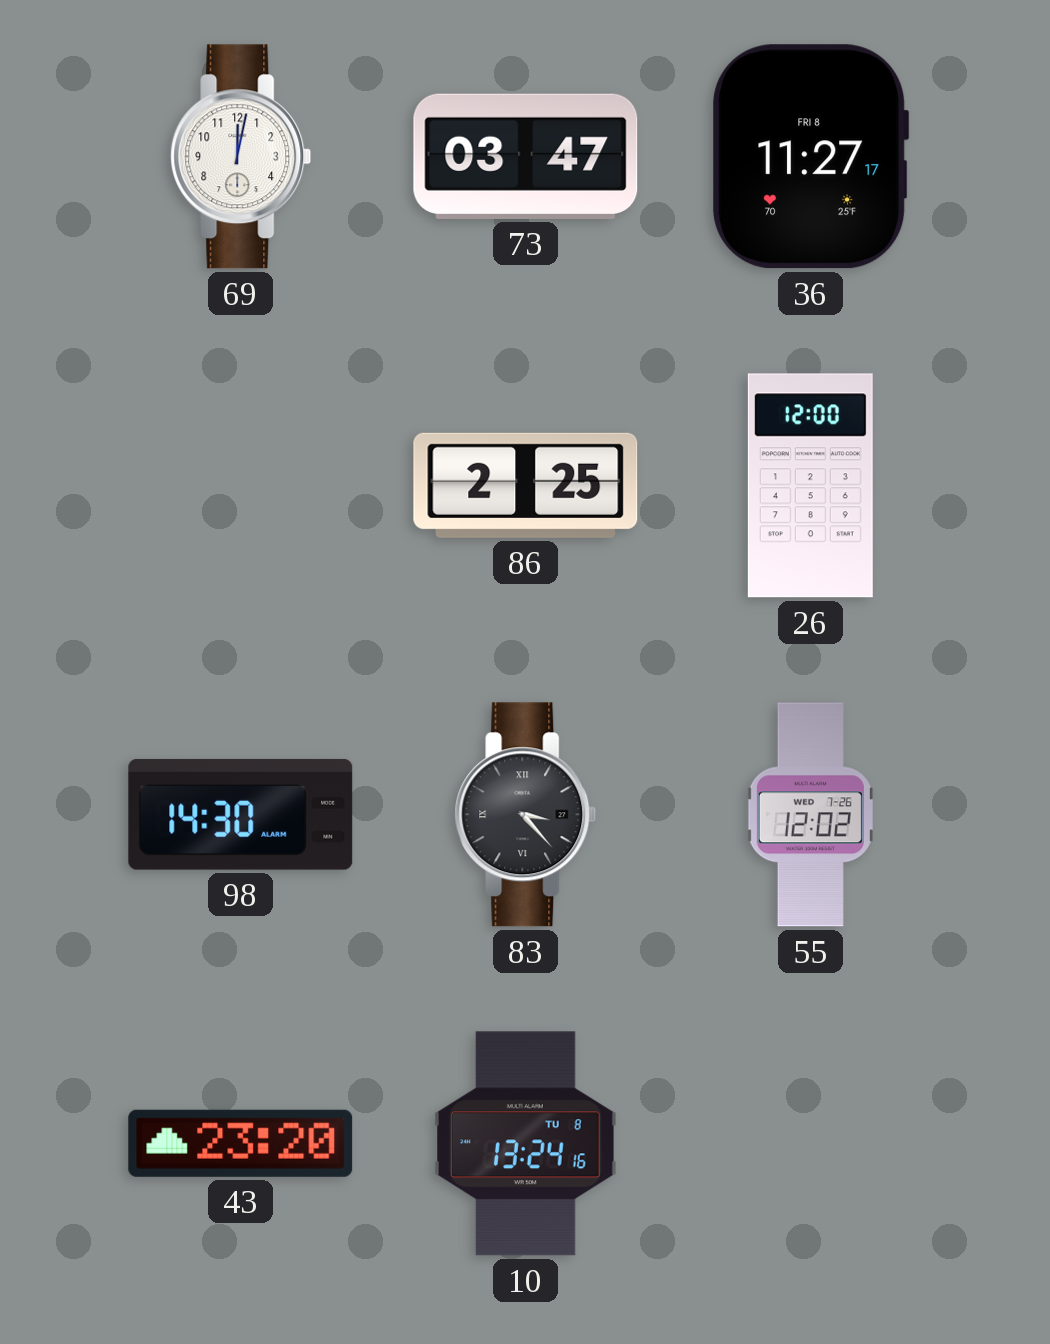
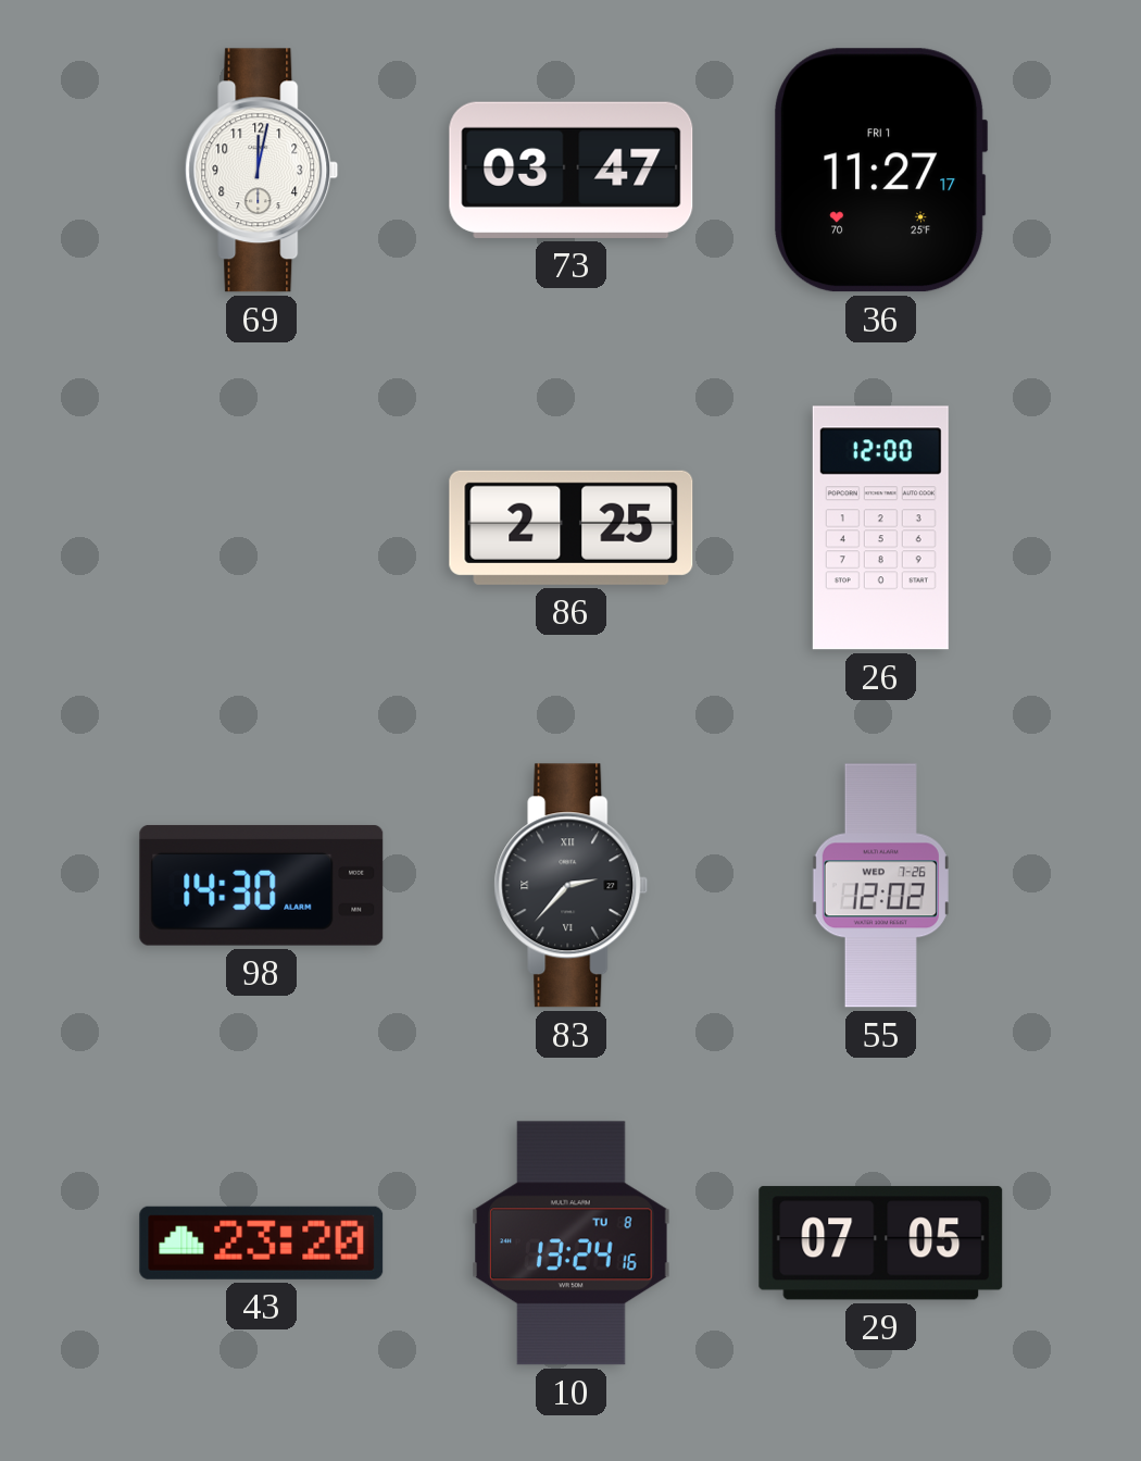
36 date: FRI 8 -> FRI 1
83: 3:23 -> 2:37
29: none -> 07:05
